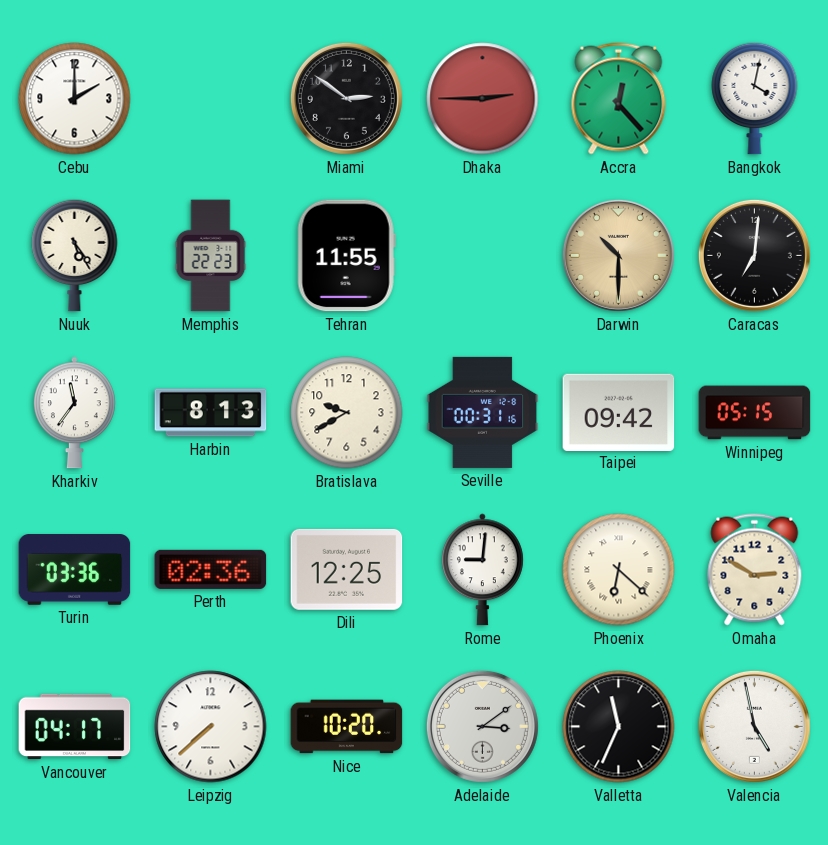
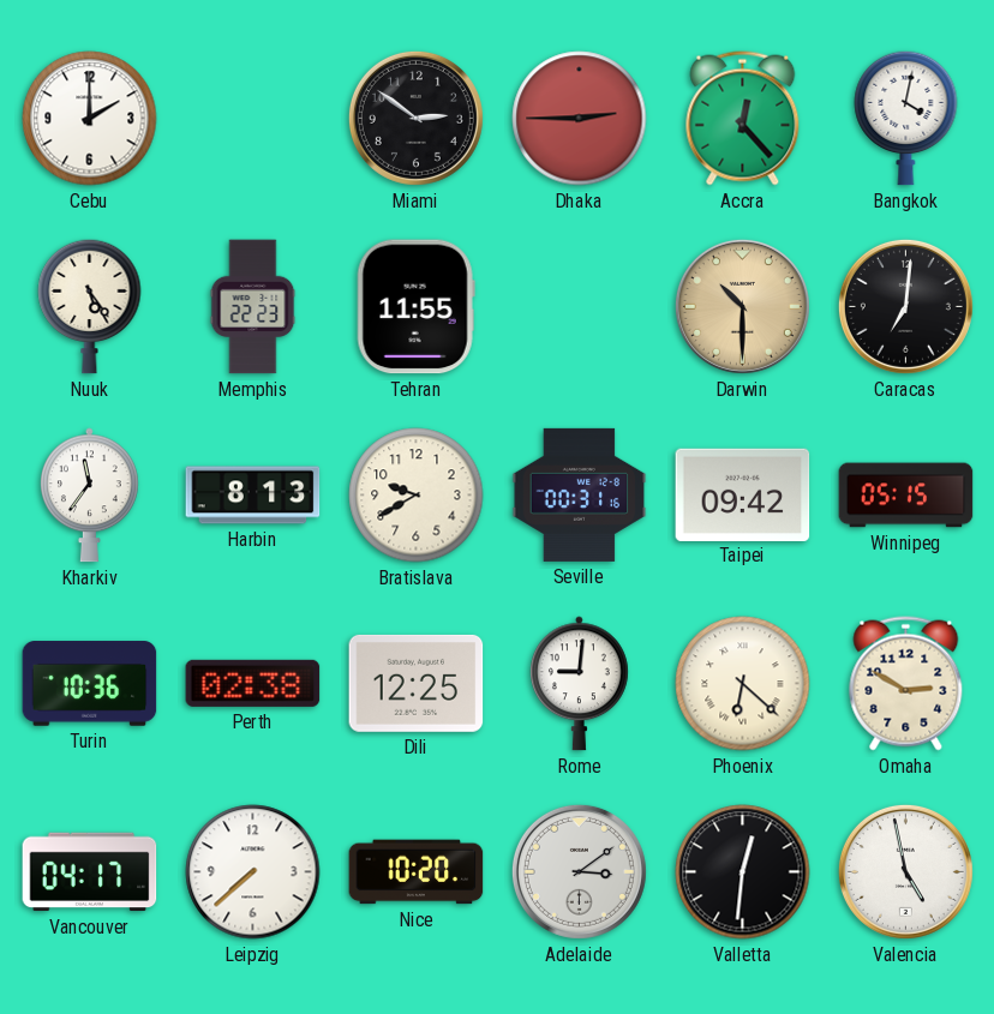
Turin: 03:36 -> 10:36
Perth: 02:36 -> 02:38
Valletta: 11:34 -> 12:31
